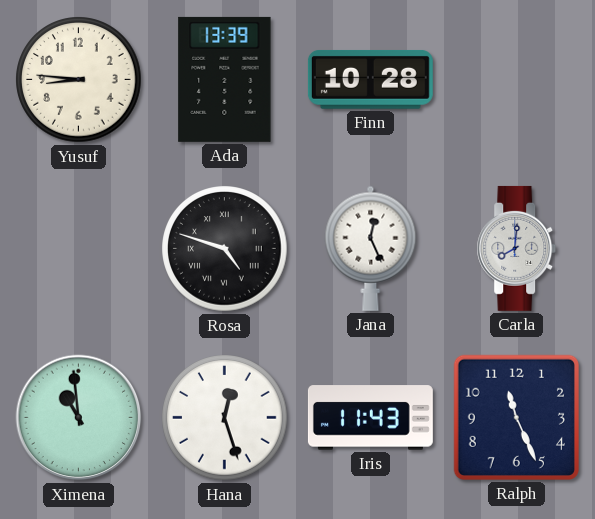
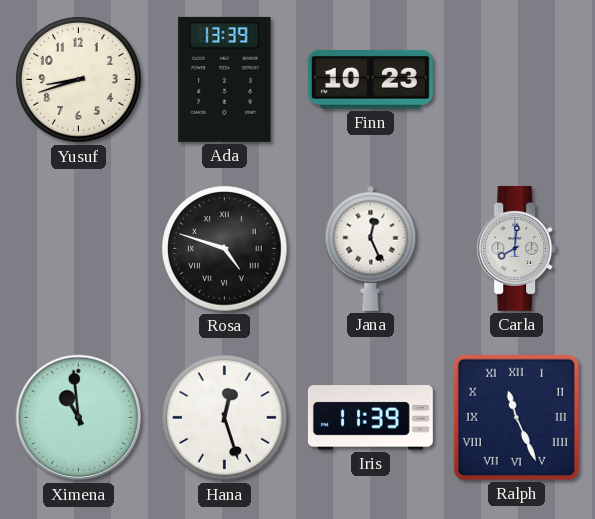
Yusuf: 8:46 -> 8:42
Finn: 10:28 -> 10:23
Iris: 11:43 -> 11:39
Ralph numerals: Arabic -> Roman
